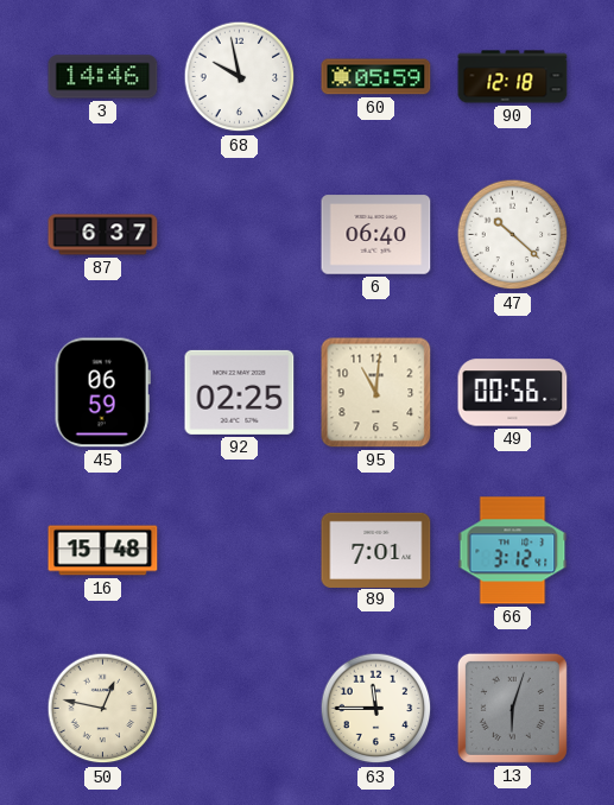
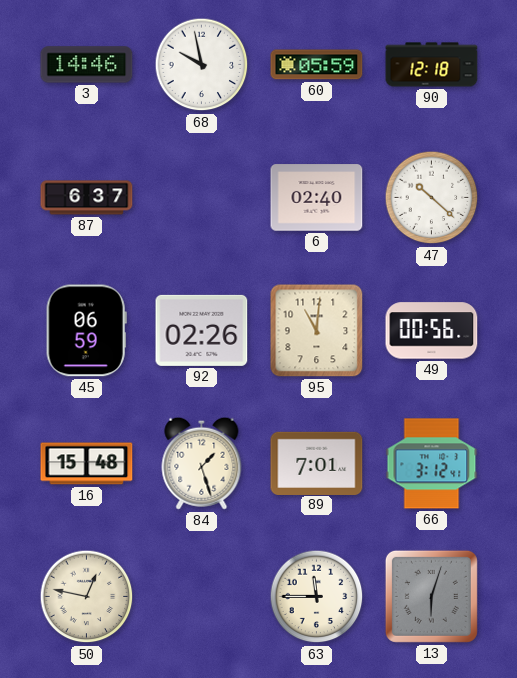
6: 06:40 -> 02:40
92: 02:25 -> 02:26
84: none -> 1:27
